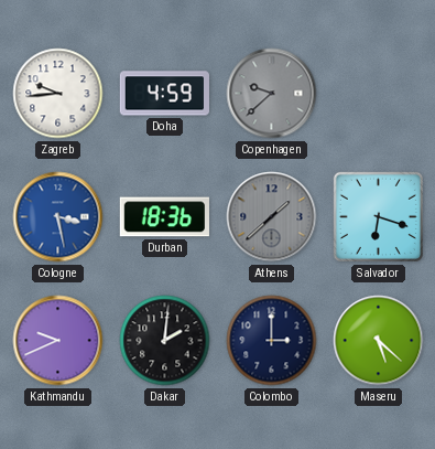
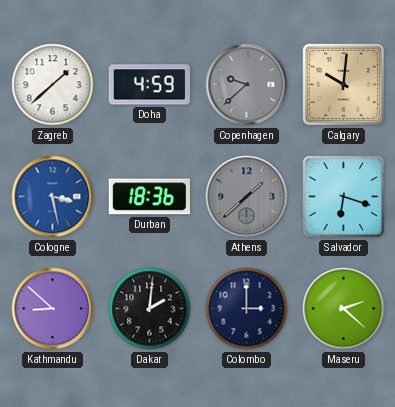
Zagreb: 9:44 -> 1:38
Calgary: none -> 10:01
Kathmandu: 9:41 -> 8:52
Maseru: 5:22 -> 2:22
